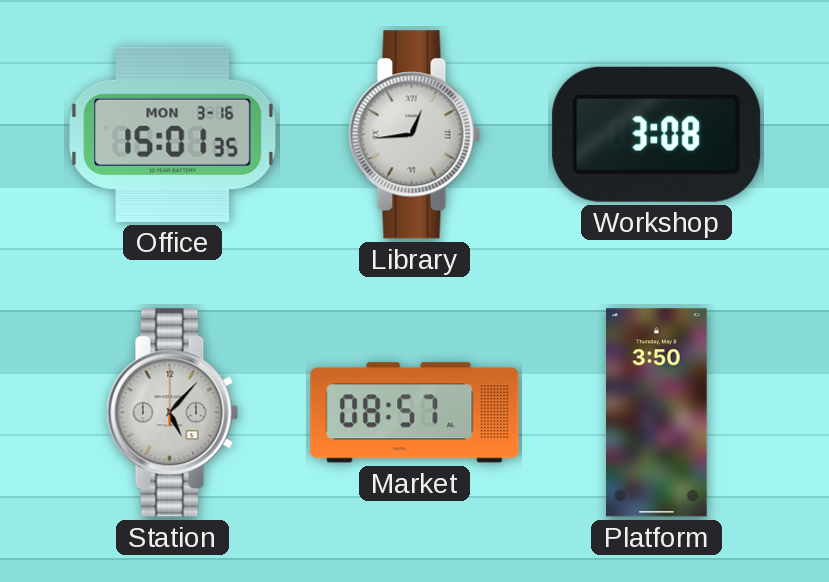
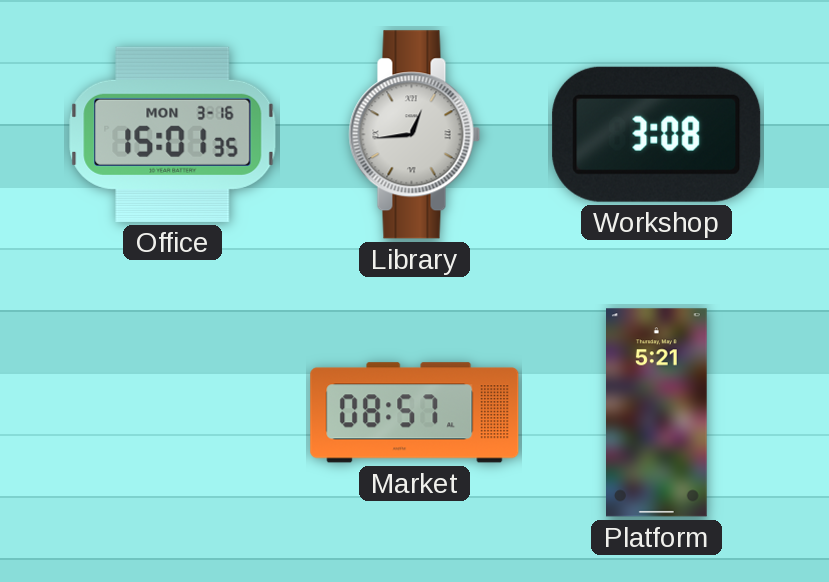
Station: 5:07 -> none
Platform: 3:50 -> 5:21
